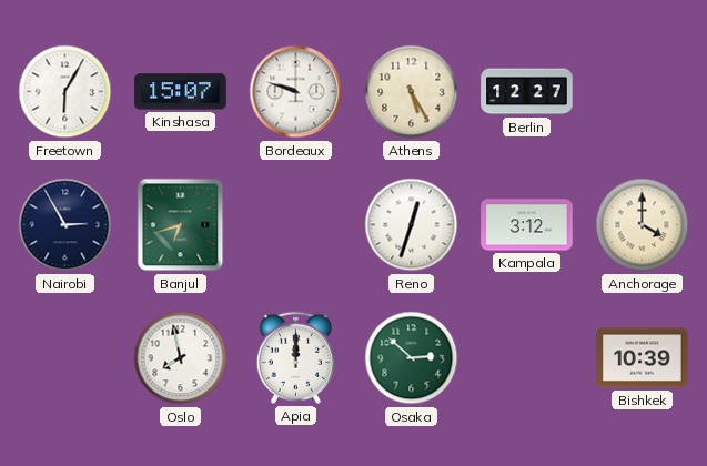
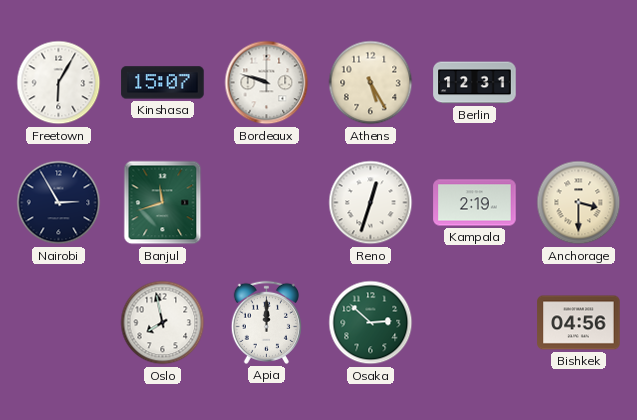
Berlin: 12:27 -> 12:31
Banjul: 6:42 -> 11:42
Kampala: 3:12 -> 2:19
Anchorage: 4:00 -> 3:30
Bishkek: 10:39 -> 04:56
